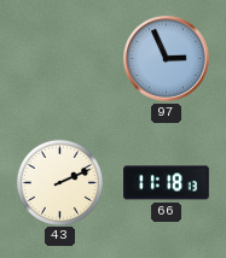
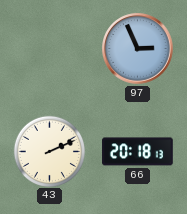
66: 11:18 -> 20:18
